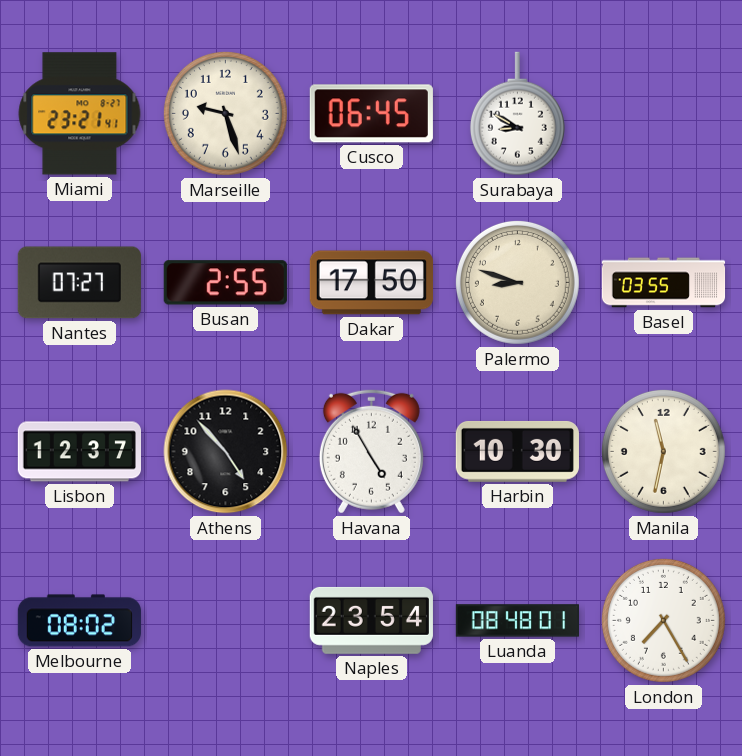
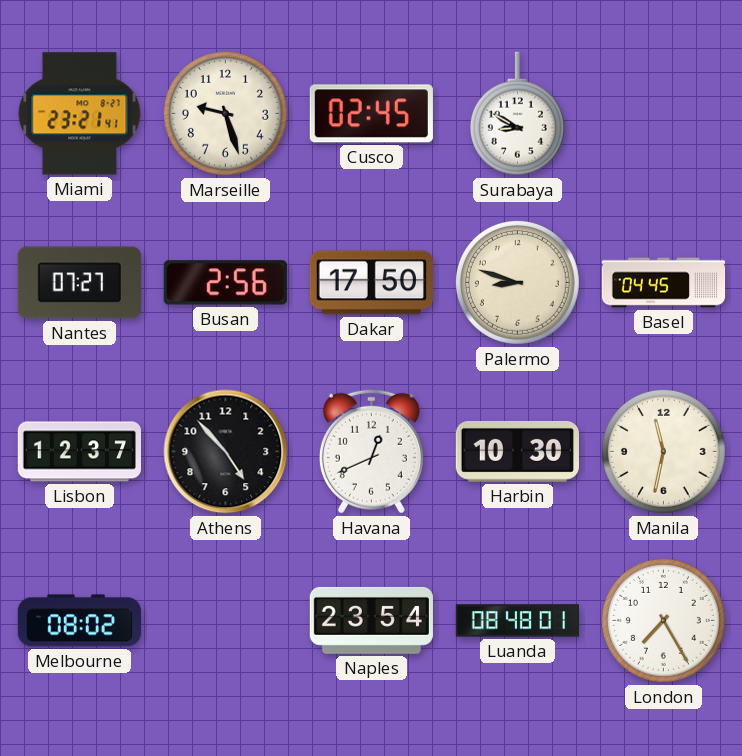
Cusco: 06:45 -> 02:45
Busan: 2:55 -> 2:56
Basel: 03:55 -> 04:45
Havana: 4:55 -> 12:41
